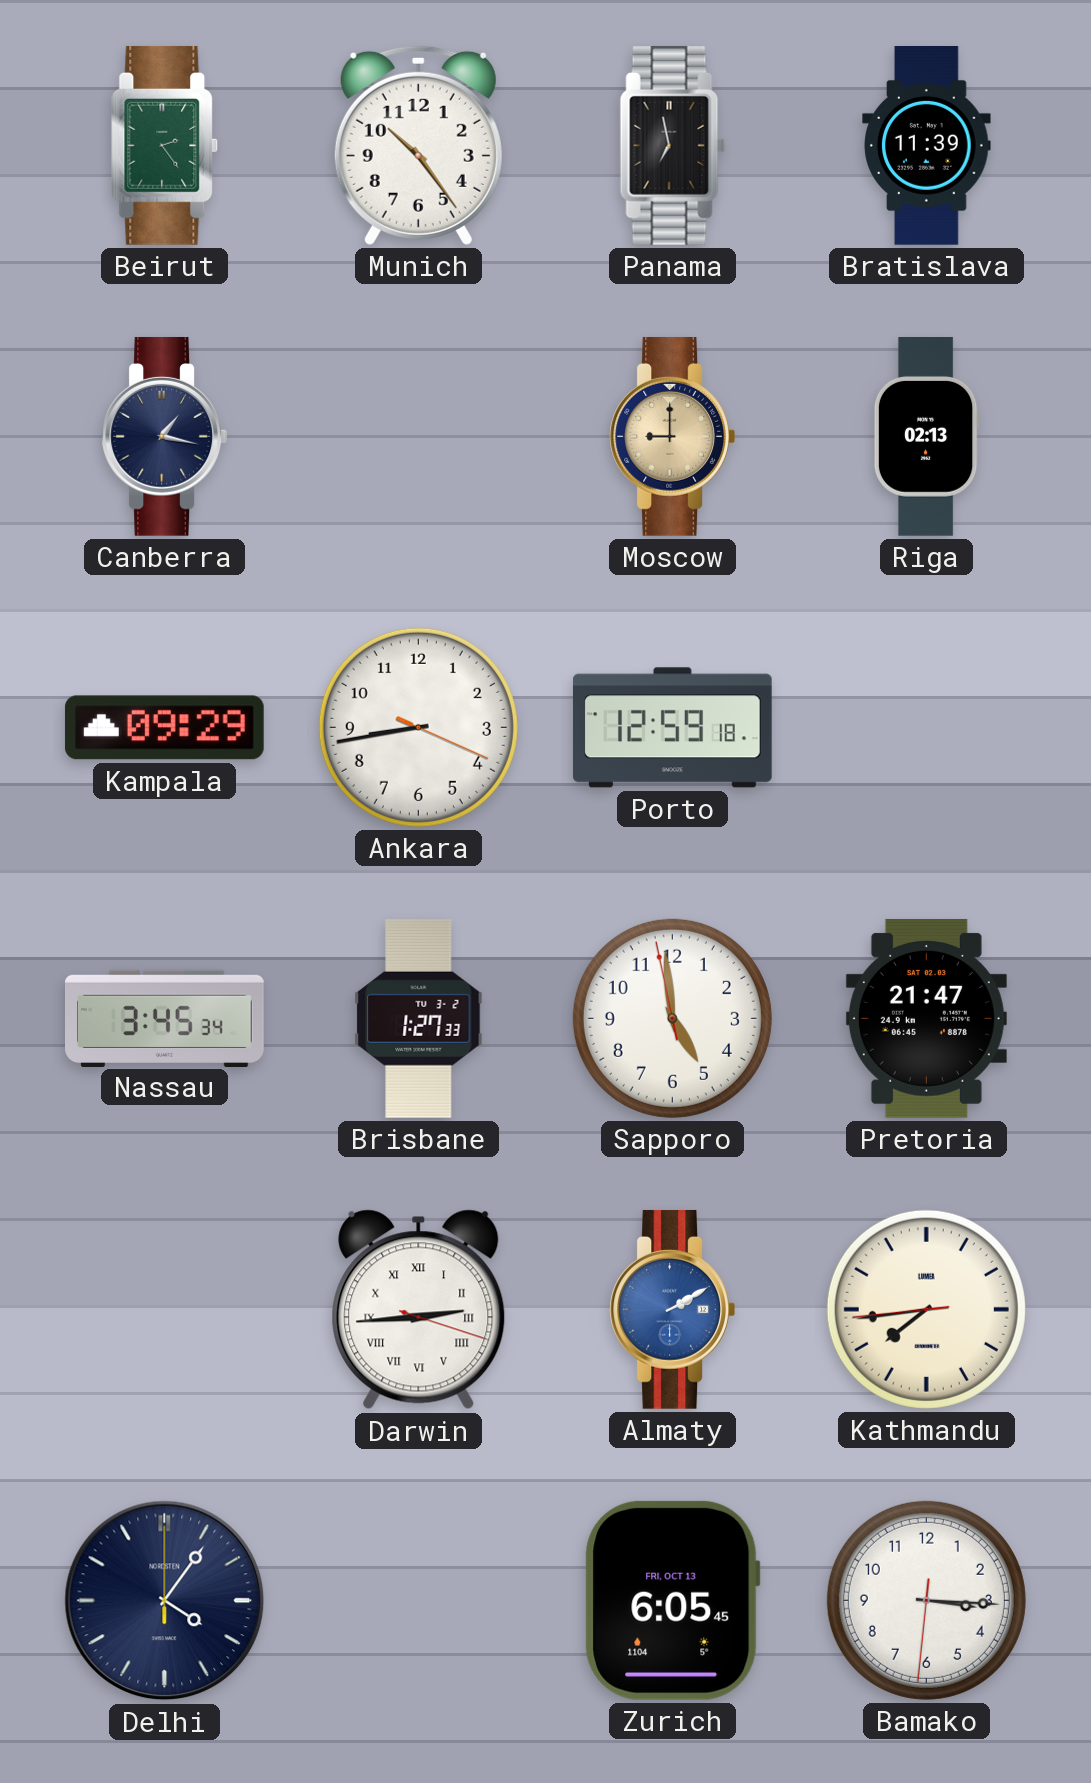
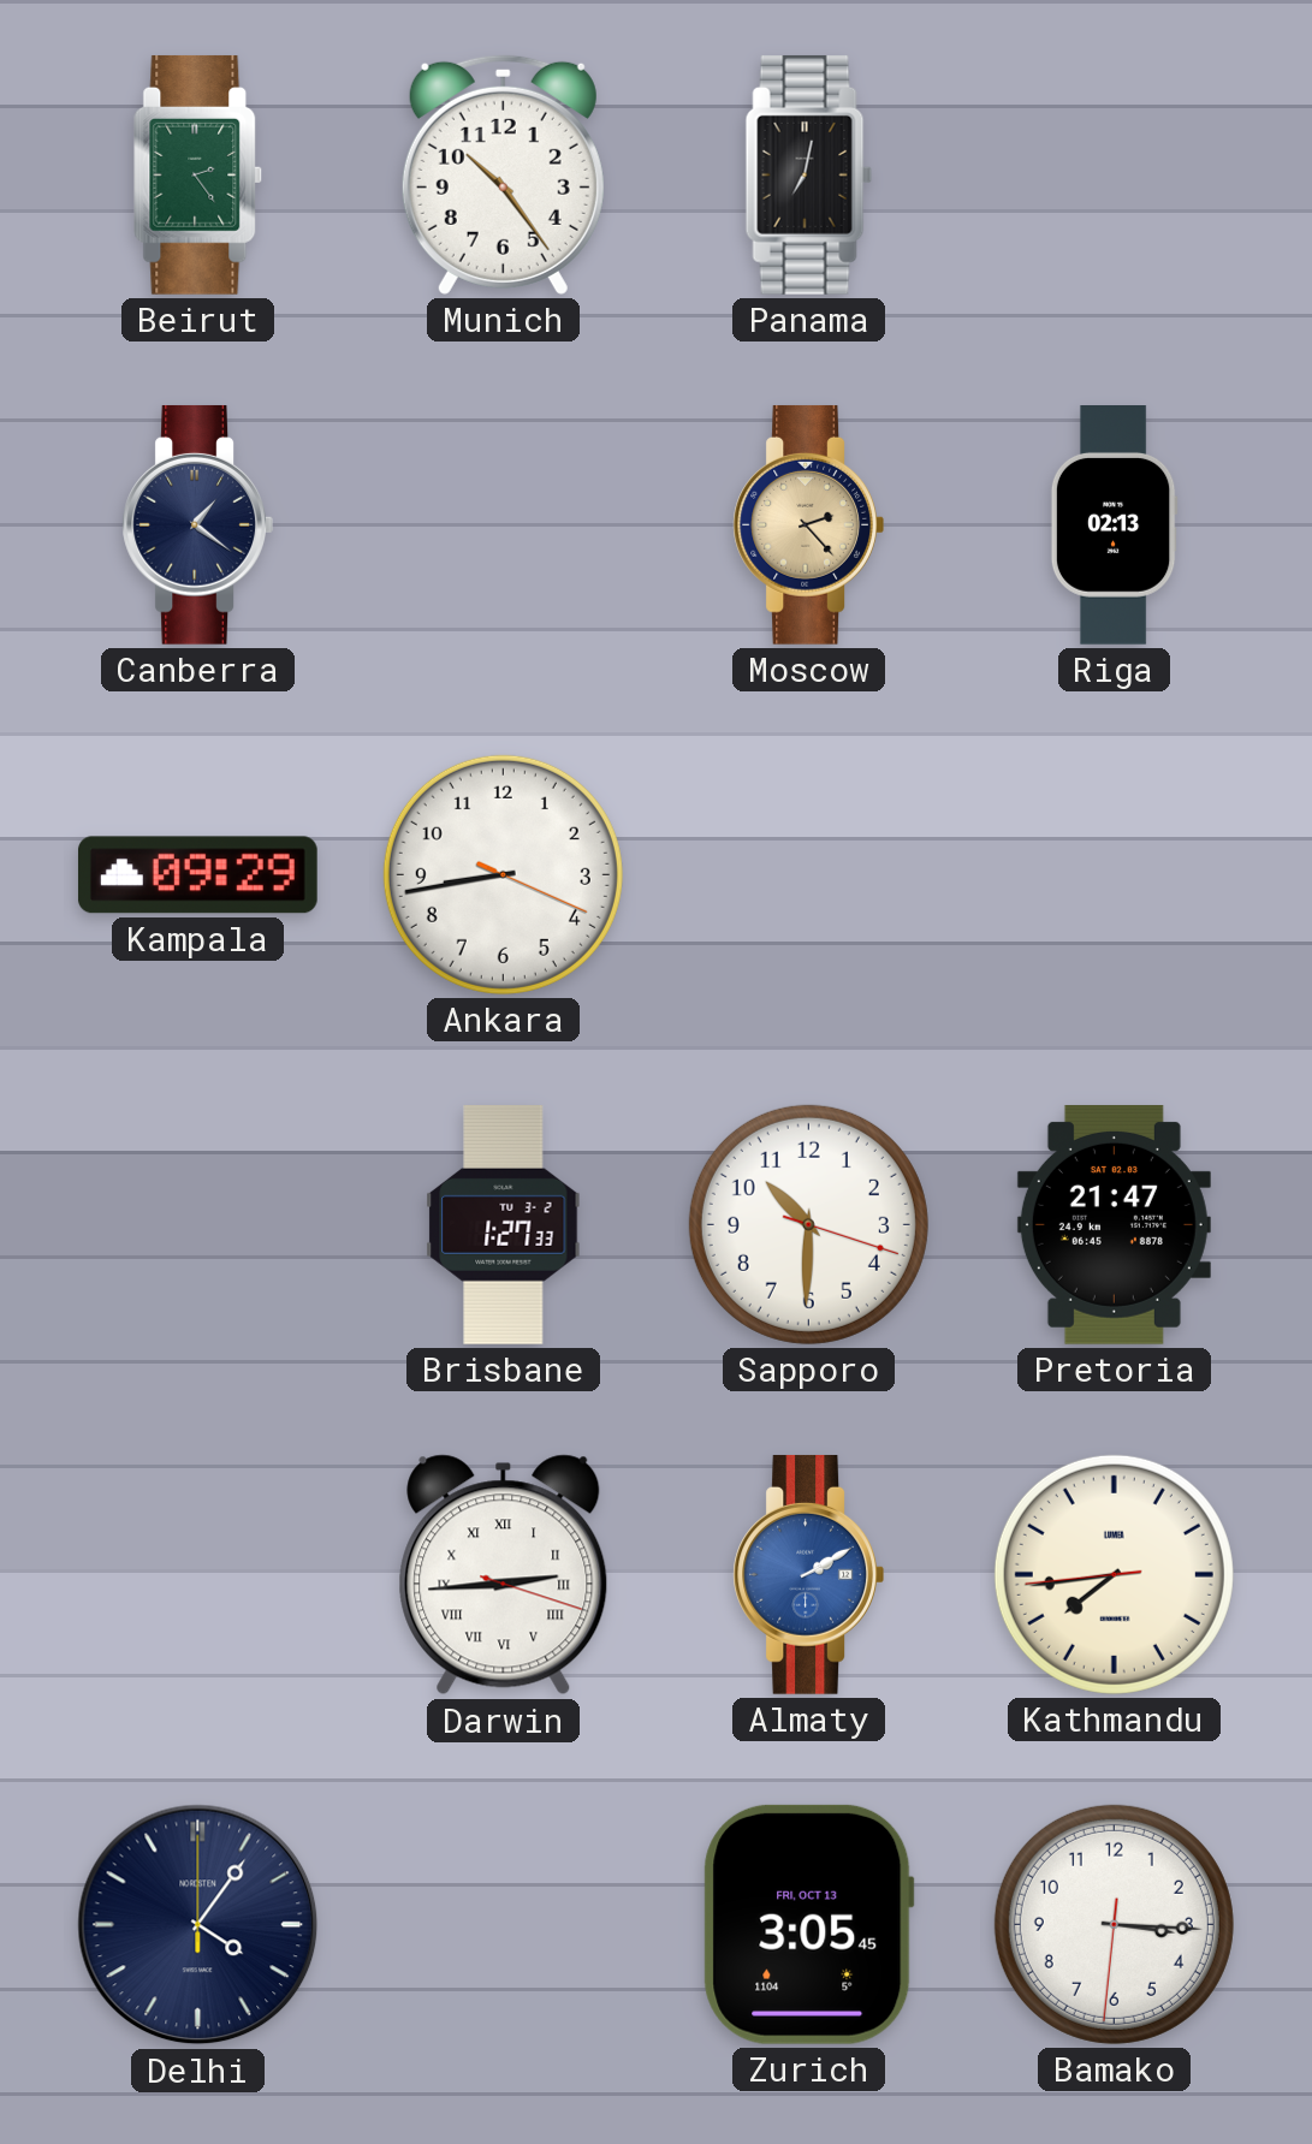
Panama: 6:58 -> 7:02
Bratislava: 11:39 -> none
Canberra: 1:17 -> 1:21
Moscow: 9:00 -> 2:23
Porto: 12:59 -> none
Nassau: 3:45 -> none
Sapporo: 4:58 -> 10:30
Zurich: 6:05 -> 3:05
